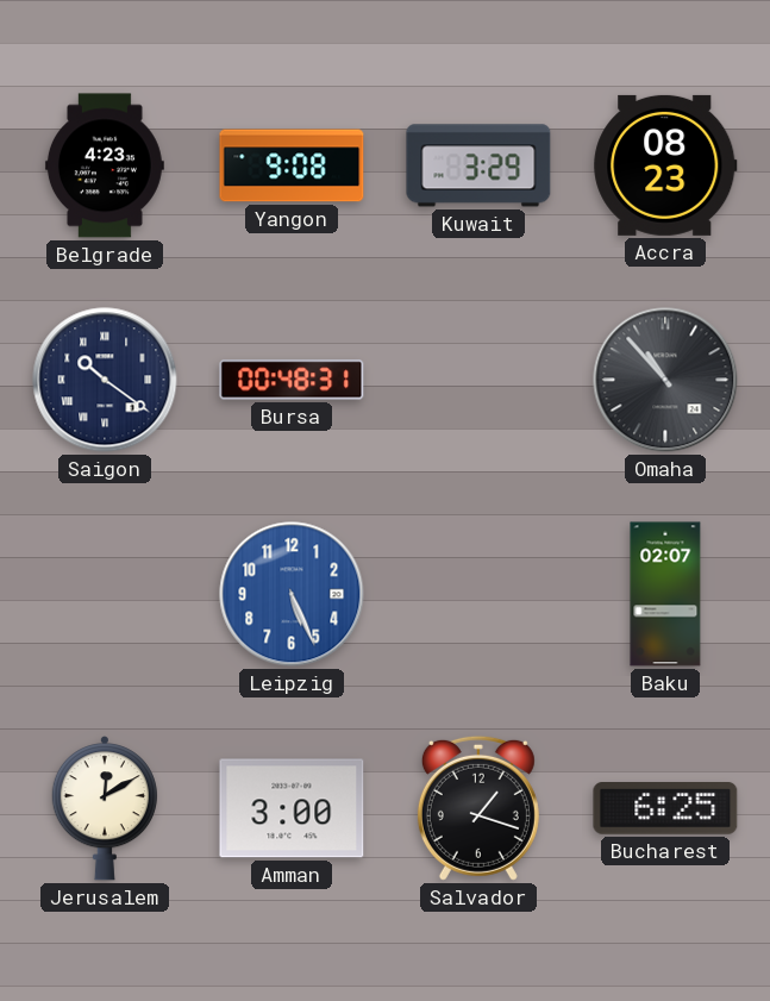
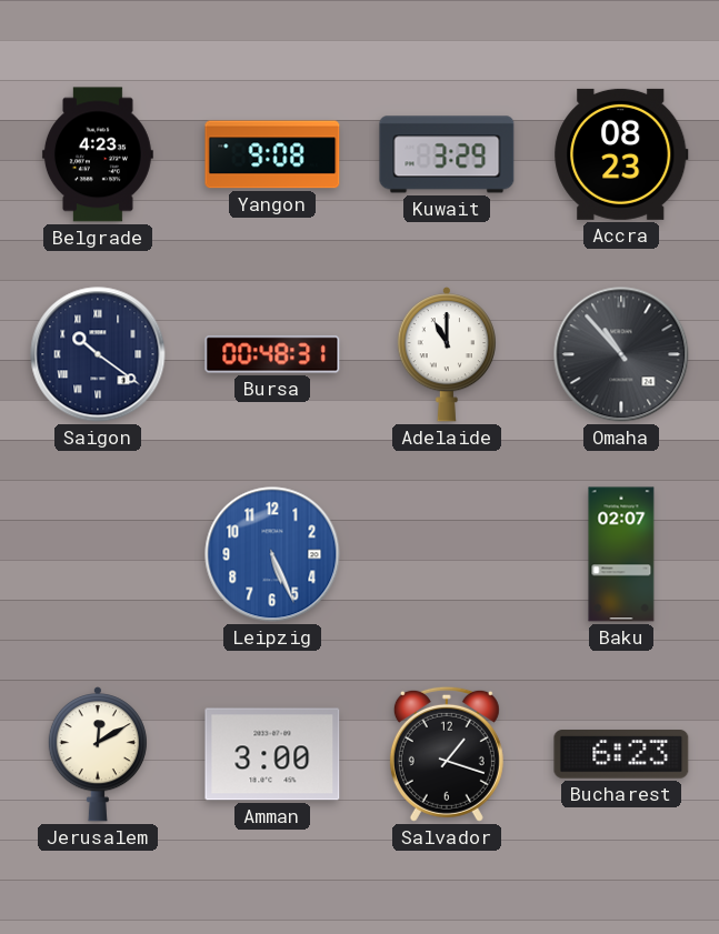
Adelaide: none -> 11:00
Bucharest: 6:25 -> 6:23
